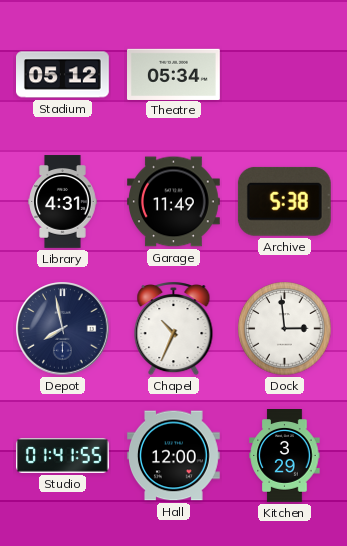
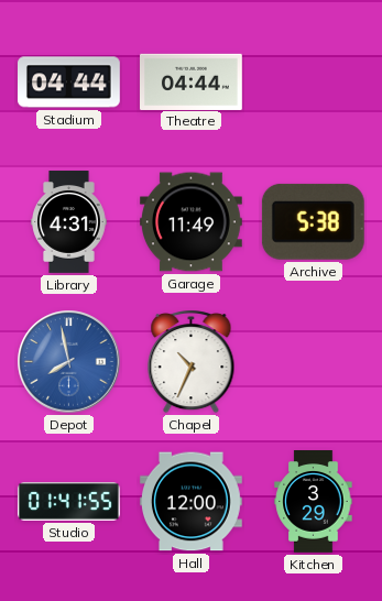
Stadium: 05:12 -> 04:44
Theatre: 05:34 -> 04:44
Depot dial: navy -> blue
Dock: 2:59 -> none
